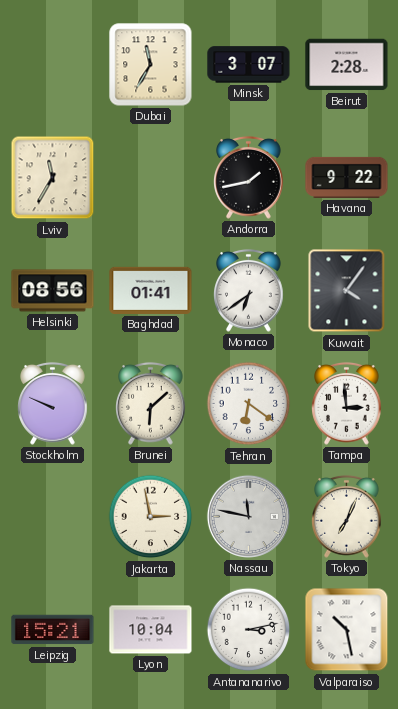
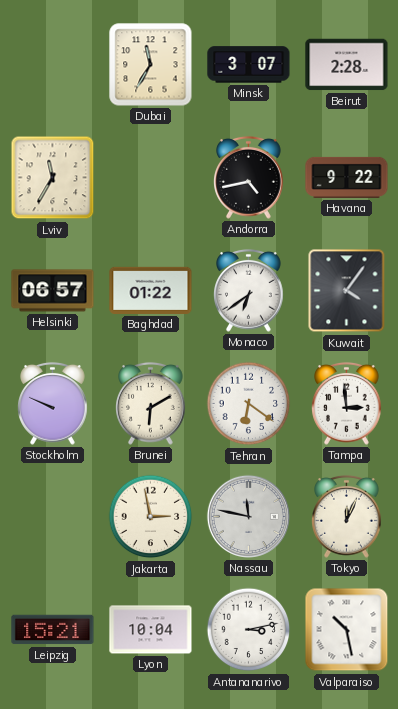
Andorra: 1:43 -> 4:43
Helsinki: 08:56 -> 06:57
Baghdad: 01:41 -> 01:22
Brunei: 6:08 -> 6:10
Tokyo: 7:04 -> 12:04
